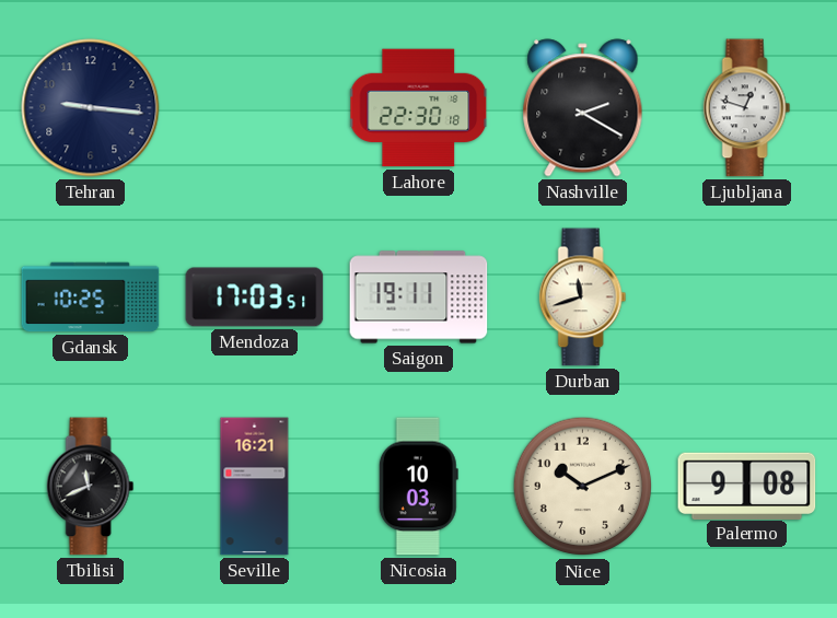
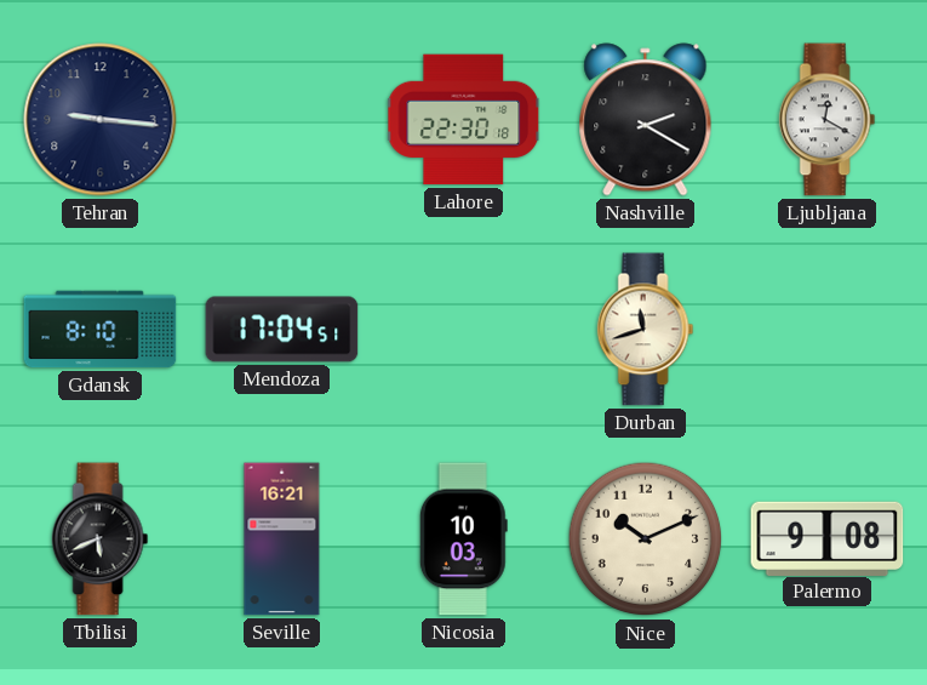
Ljubljana: 12:48 -> 12:20
Gdansk: 10:25 -> 8:10
Mendoza: 17:03 -> 17:04
Saigon: 19:11 -> none
Tbilisi: 11:41 -> 5:41
